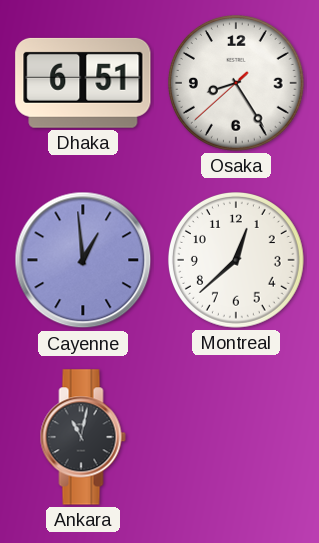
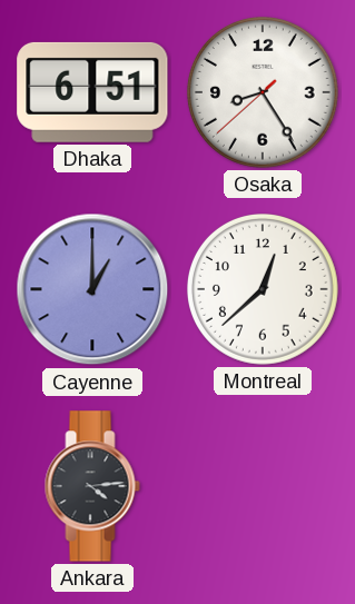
Cayenne: 12:59 -> 1:00
Ankara: 11:02 -> 4:14
